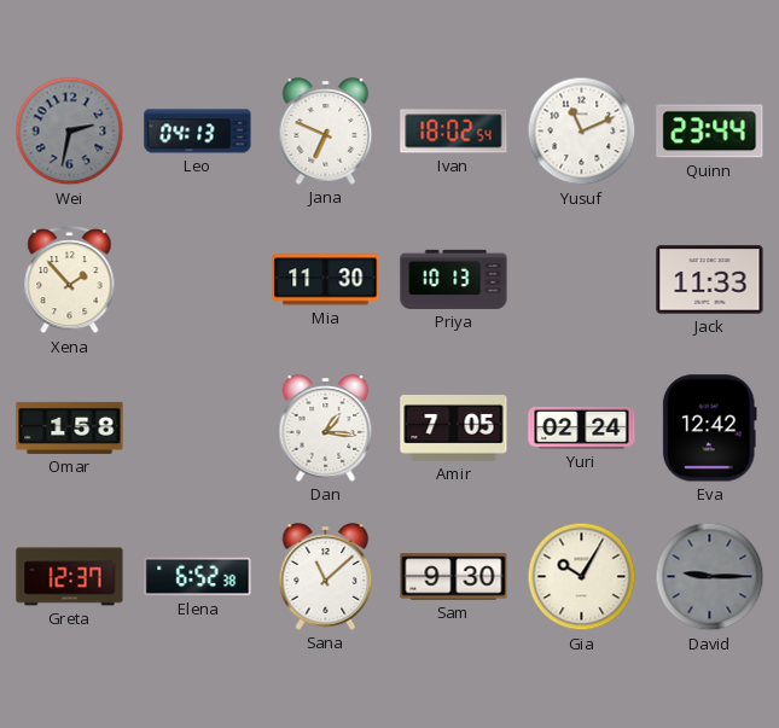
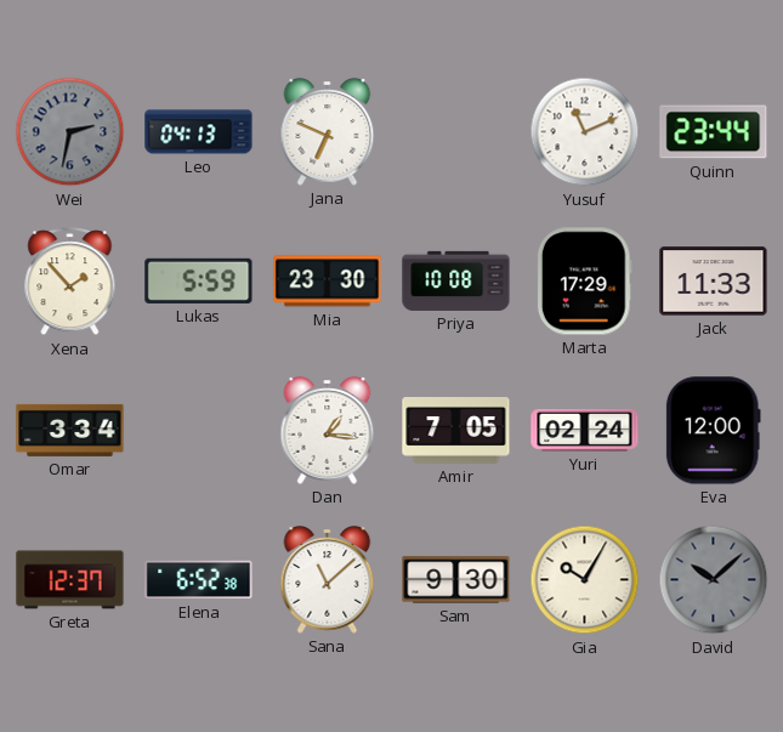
Ivan: 18:02 -> none
Lukas: none -> 5:59
Mia: 11:30 -> 23:30
Priya: 10:13 -> 10:08
Marta: none -> 17:29
Omar: 1:58 -> 3:34
Eva: 12:42 -> 12:00
David: 9:15 -> 10:08
